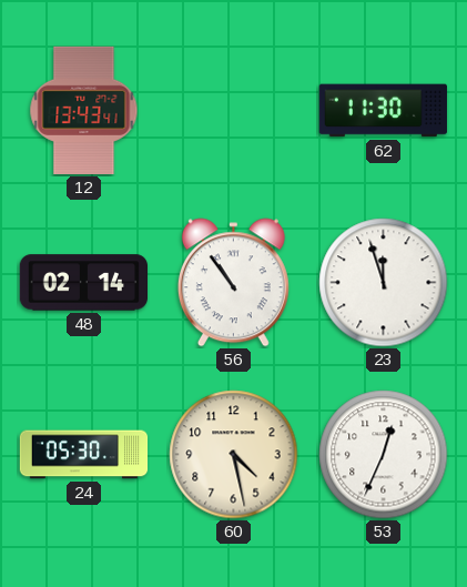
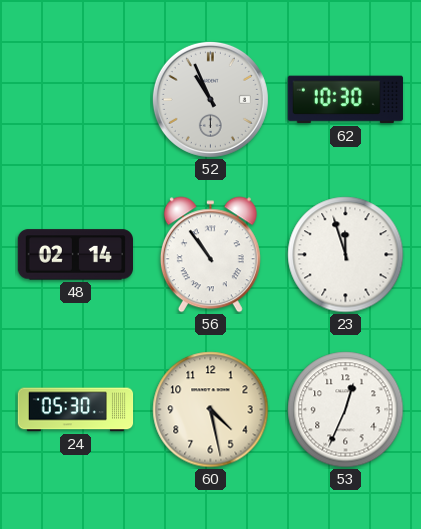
12: 13:43 -> none
52: none -> 10:56
62: 11:30 -> 10:30
